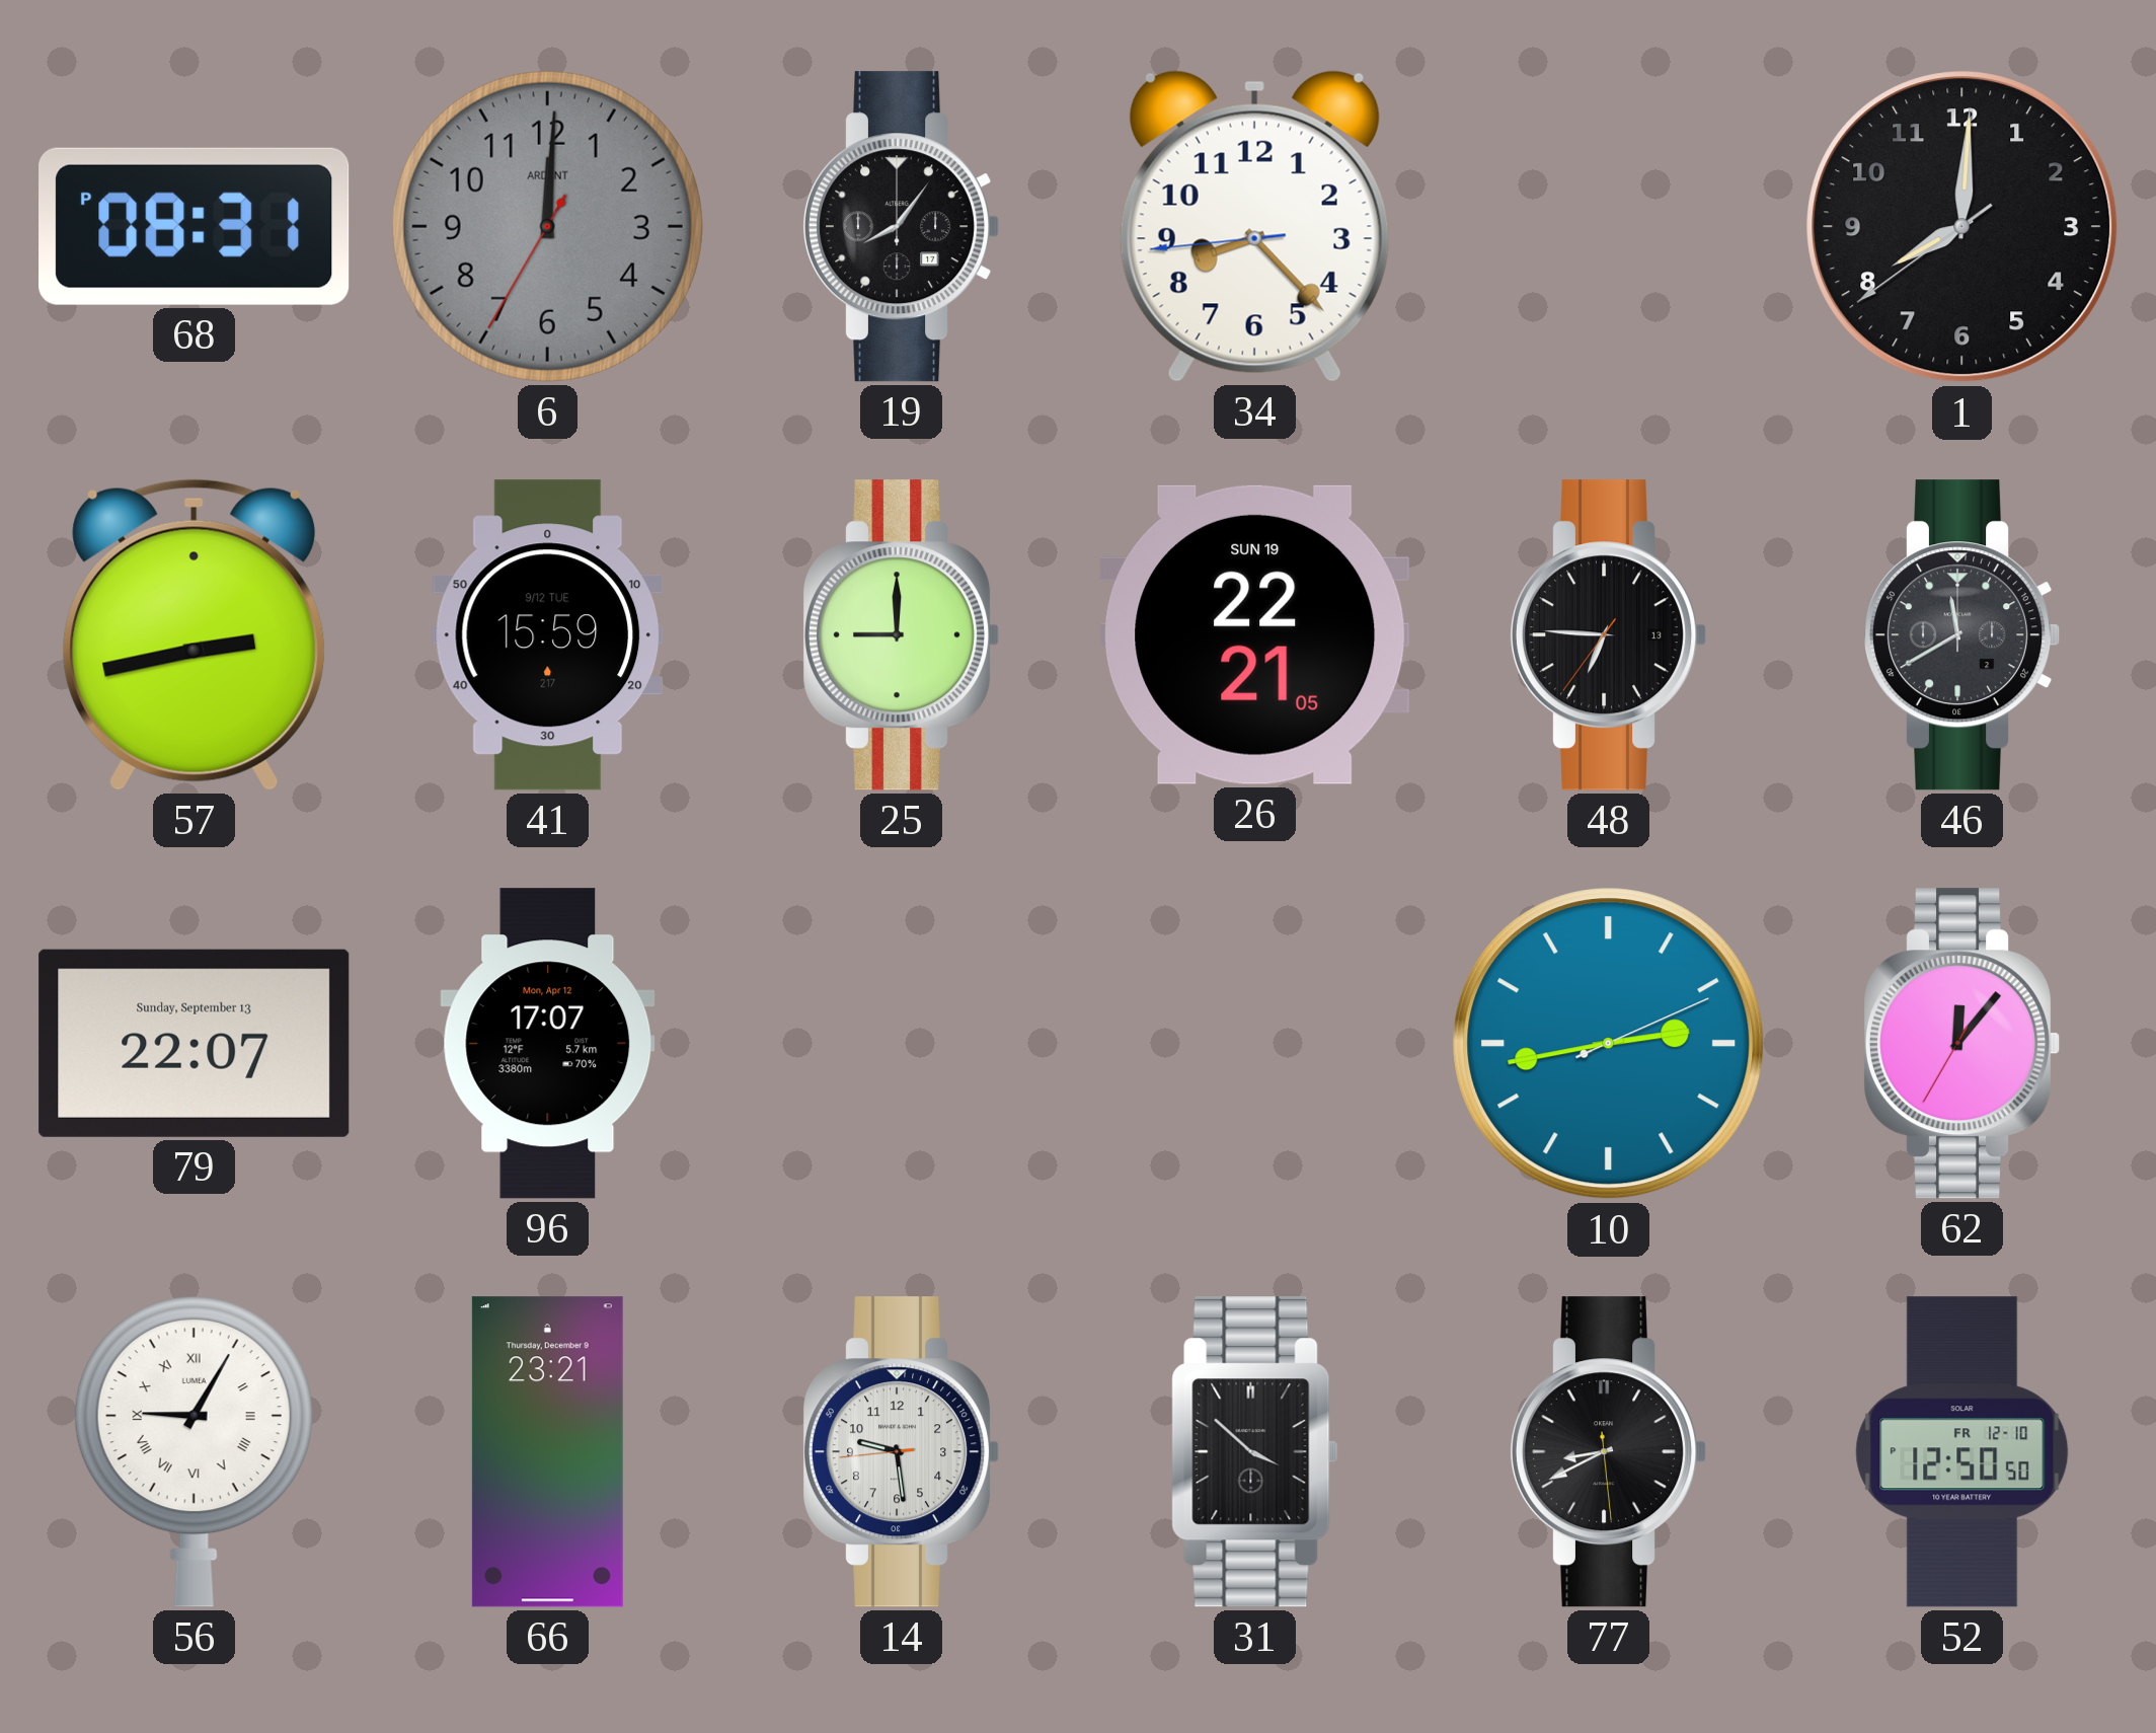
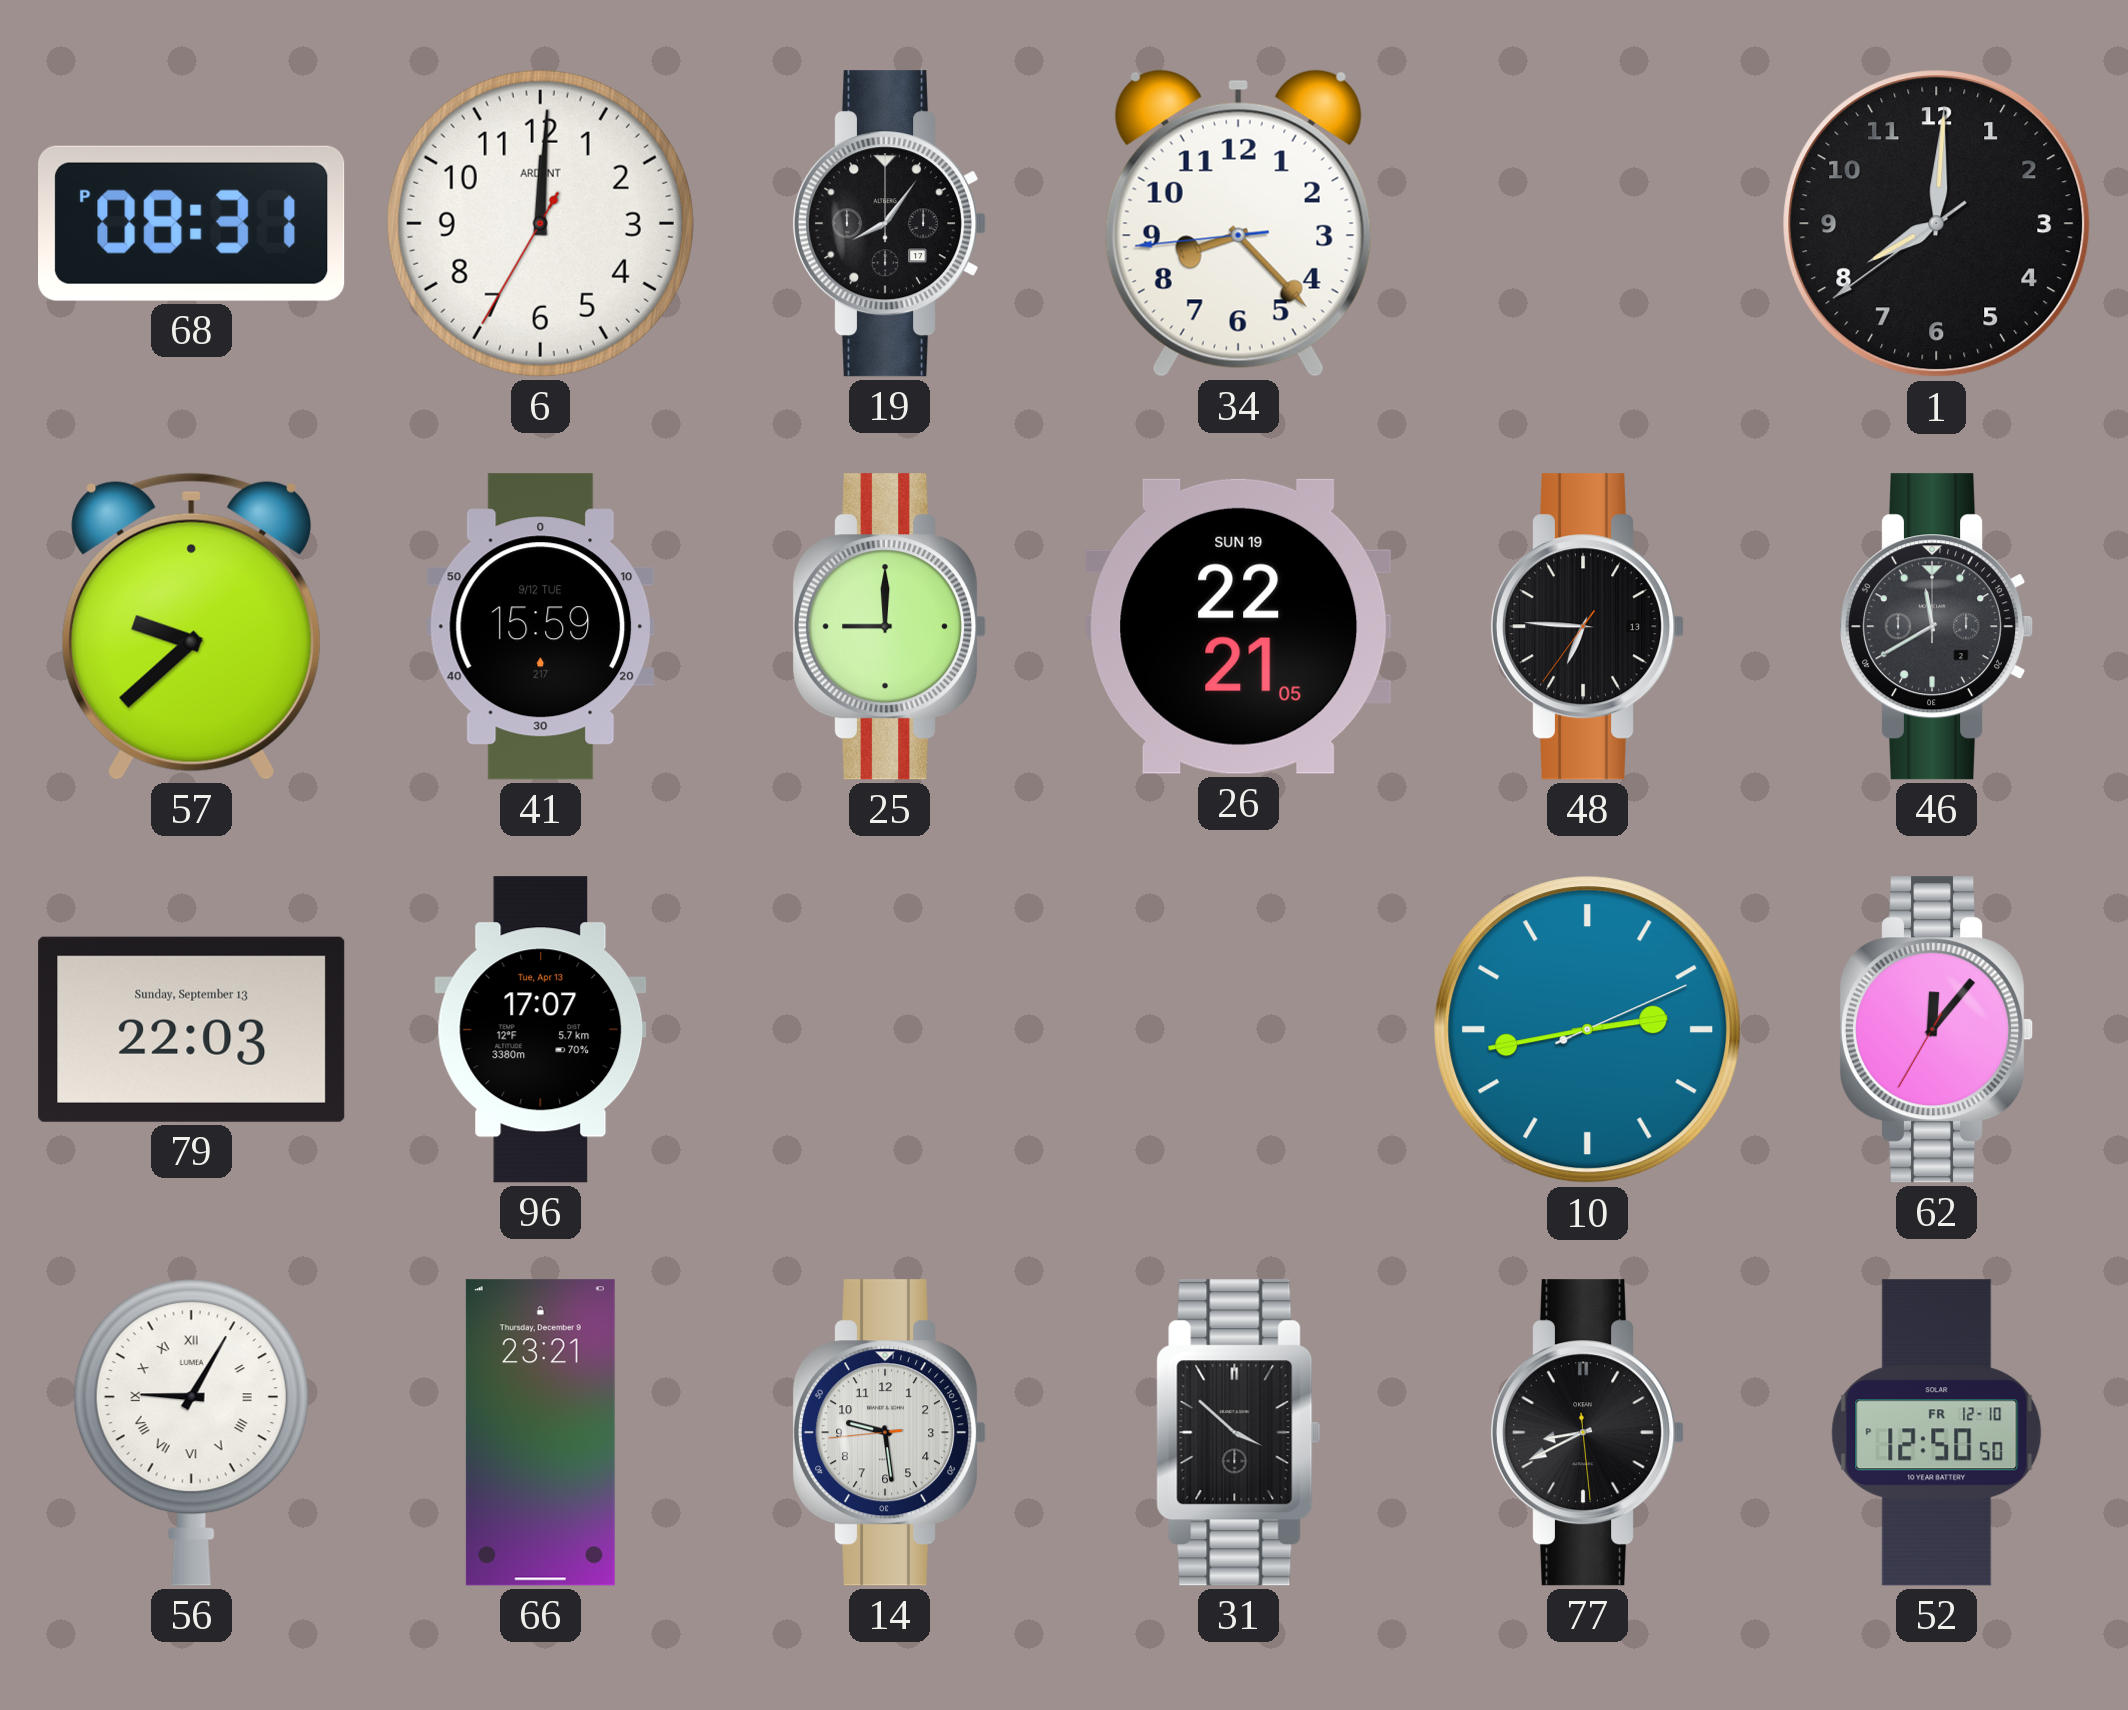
6 dial: grey -> white
57: 2:43 -> 9:38
79: 22:07 -> 22:03
96 date: Mon, Apr 12 -> Tue, Apr 13
